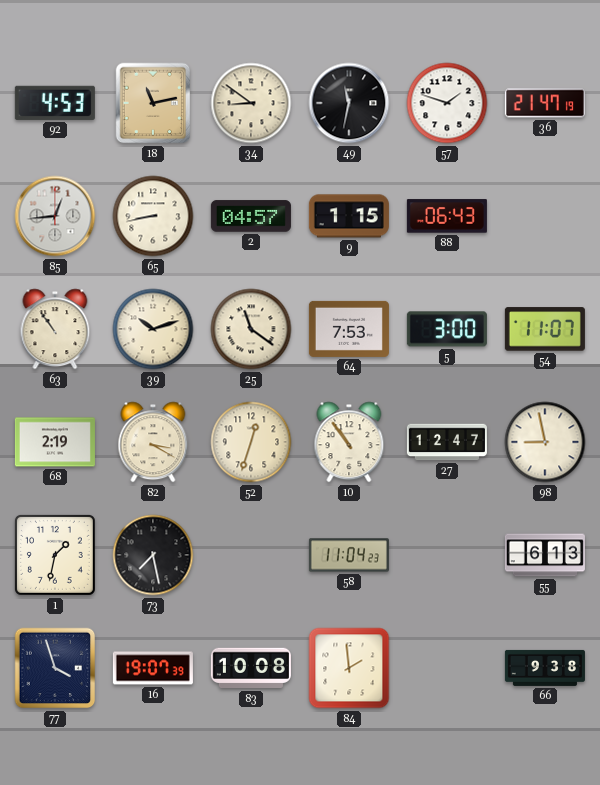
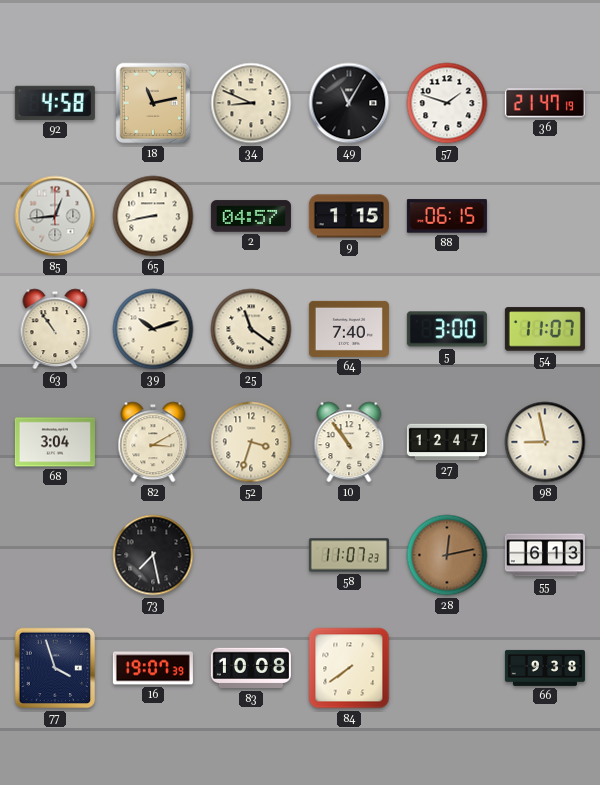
92: 4:53 -> 4:58
34: 8:51 -> 8:49
49: 11:32 -> 11:05
88: 06:43 -> 06:15
64: 7:53 -> 7:40
68: 2:19 -> 3:04
82: 3:20 -> 3:10
52: 12:33 -> 3:33
1: 1:32 -> none
58: 11:04 -> 11:07
28: none -> 12:13
84: 1:59 -> 7:39
